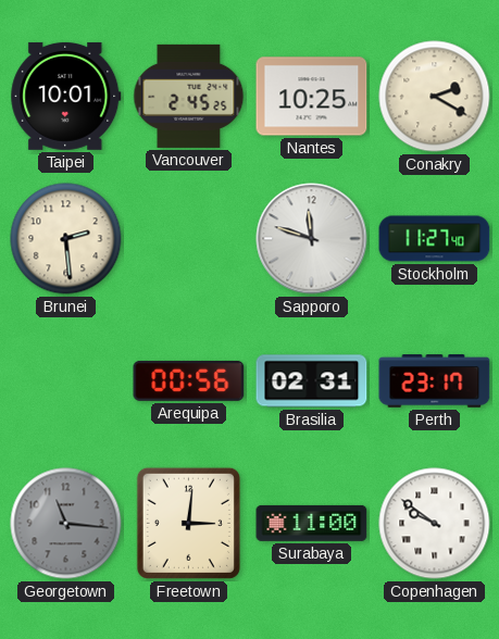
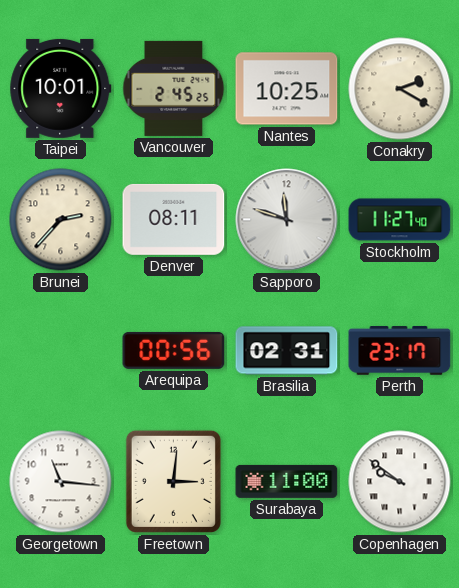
Brunei: 2:29 -> 2:37
Denver: none -> 08:11
Georgetown dial: grey -> white
